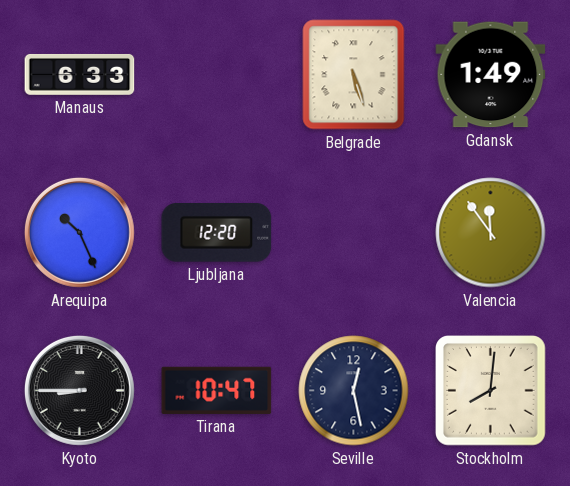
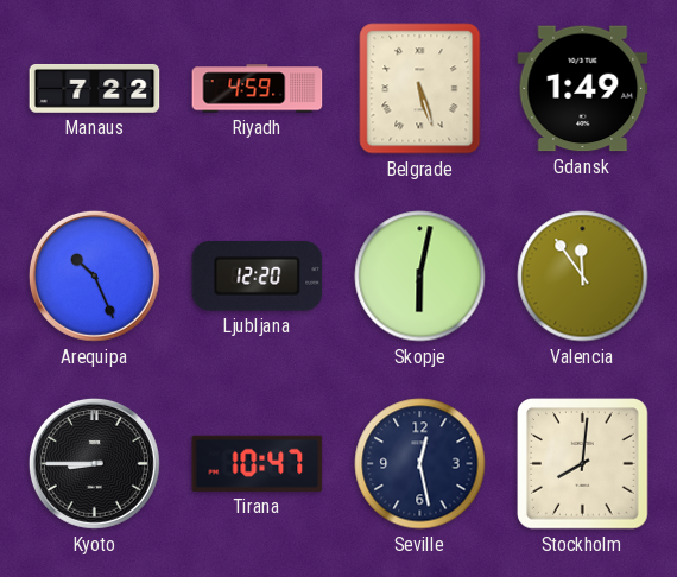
Manaus: 6:33 -> 7:22
Riyadh: none -> 4:59
Skopje: none -> 6:02
